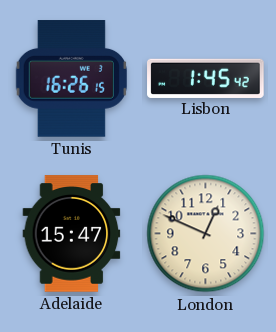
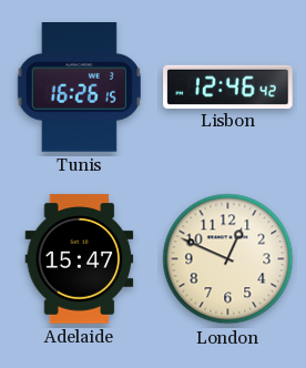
Lisbon: 1:45 -> 12:46
